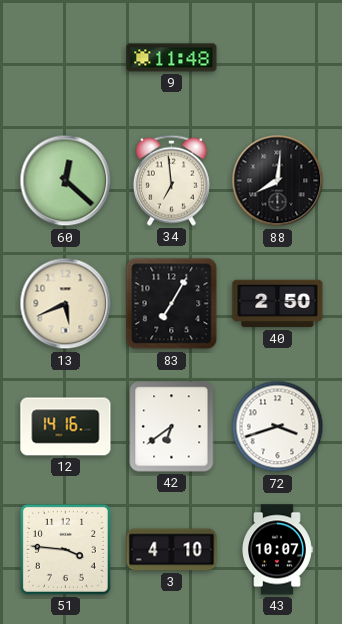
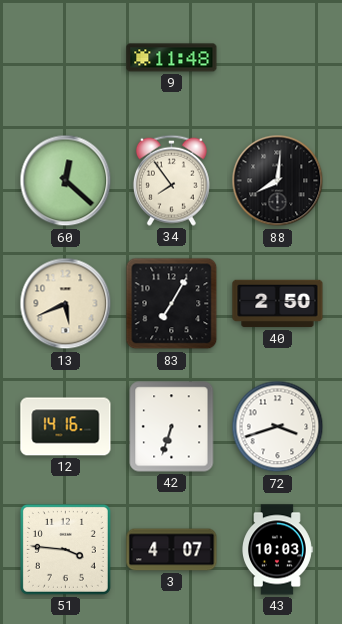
34: 6:59 -> 7:54
42: 6:39 -> 6:33
3: 4:10 -> 4:07
43: 10:07 -> 10:03
